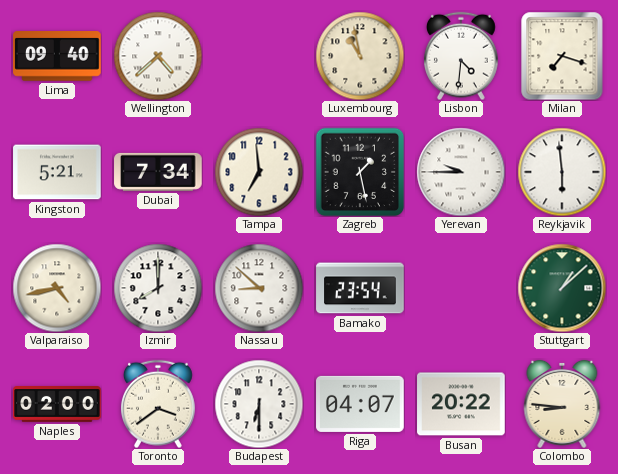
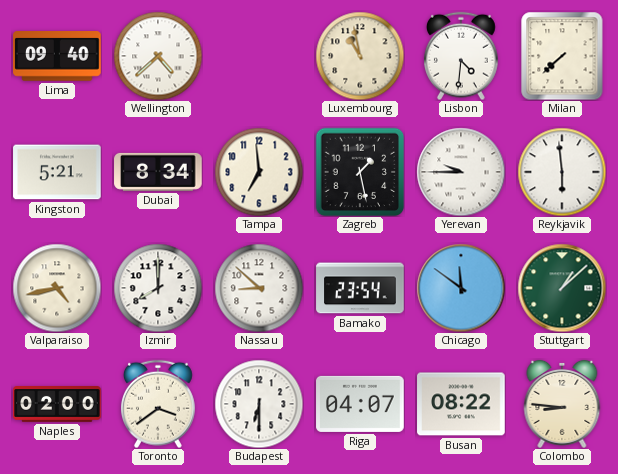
Milan: 7:18 -> 7:38
Dubai: 7:34 -> 8:34
Chicago: none -> 11:51
Busan: 20:22 -> 08:22
